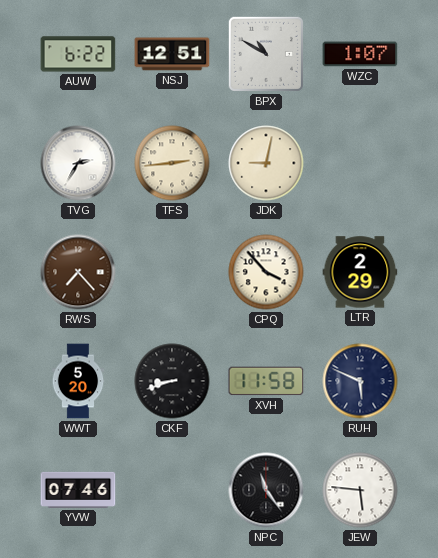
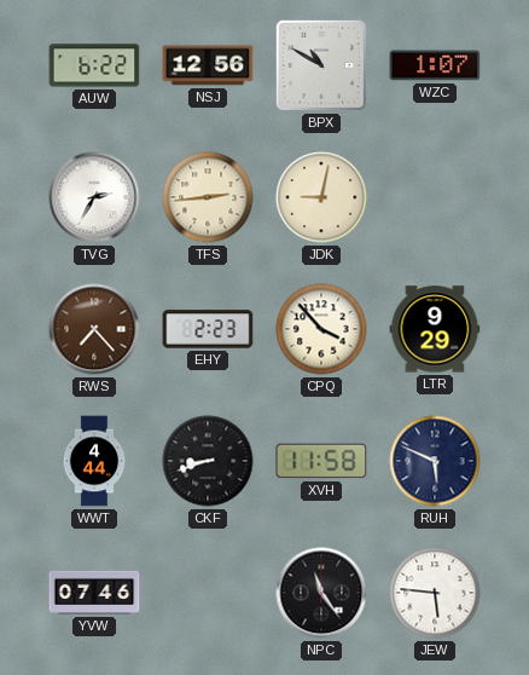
NSJ: 12:51 -> 12:56
EHY: none -> 2:23
LTR: 2:29 -> 9:29
WWT: 5:20 -> 4:44
